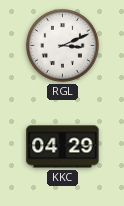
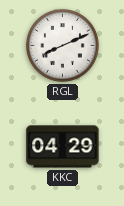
RGL: 3:11 -> 8:11
